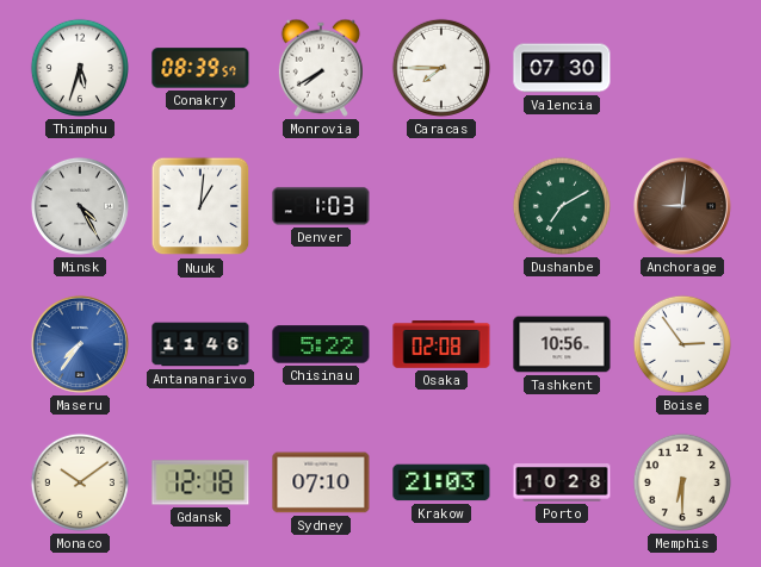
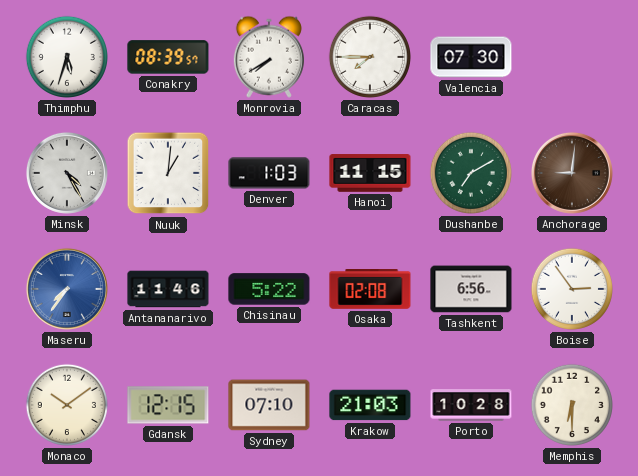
Hanoi: none -> 11:15
Tashkent: 10:56 -> 6:56
Gdansk: 12:18 -> 12:15
